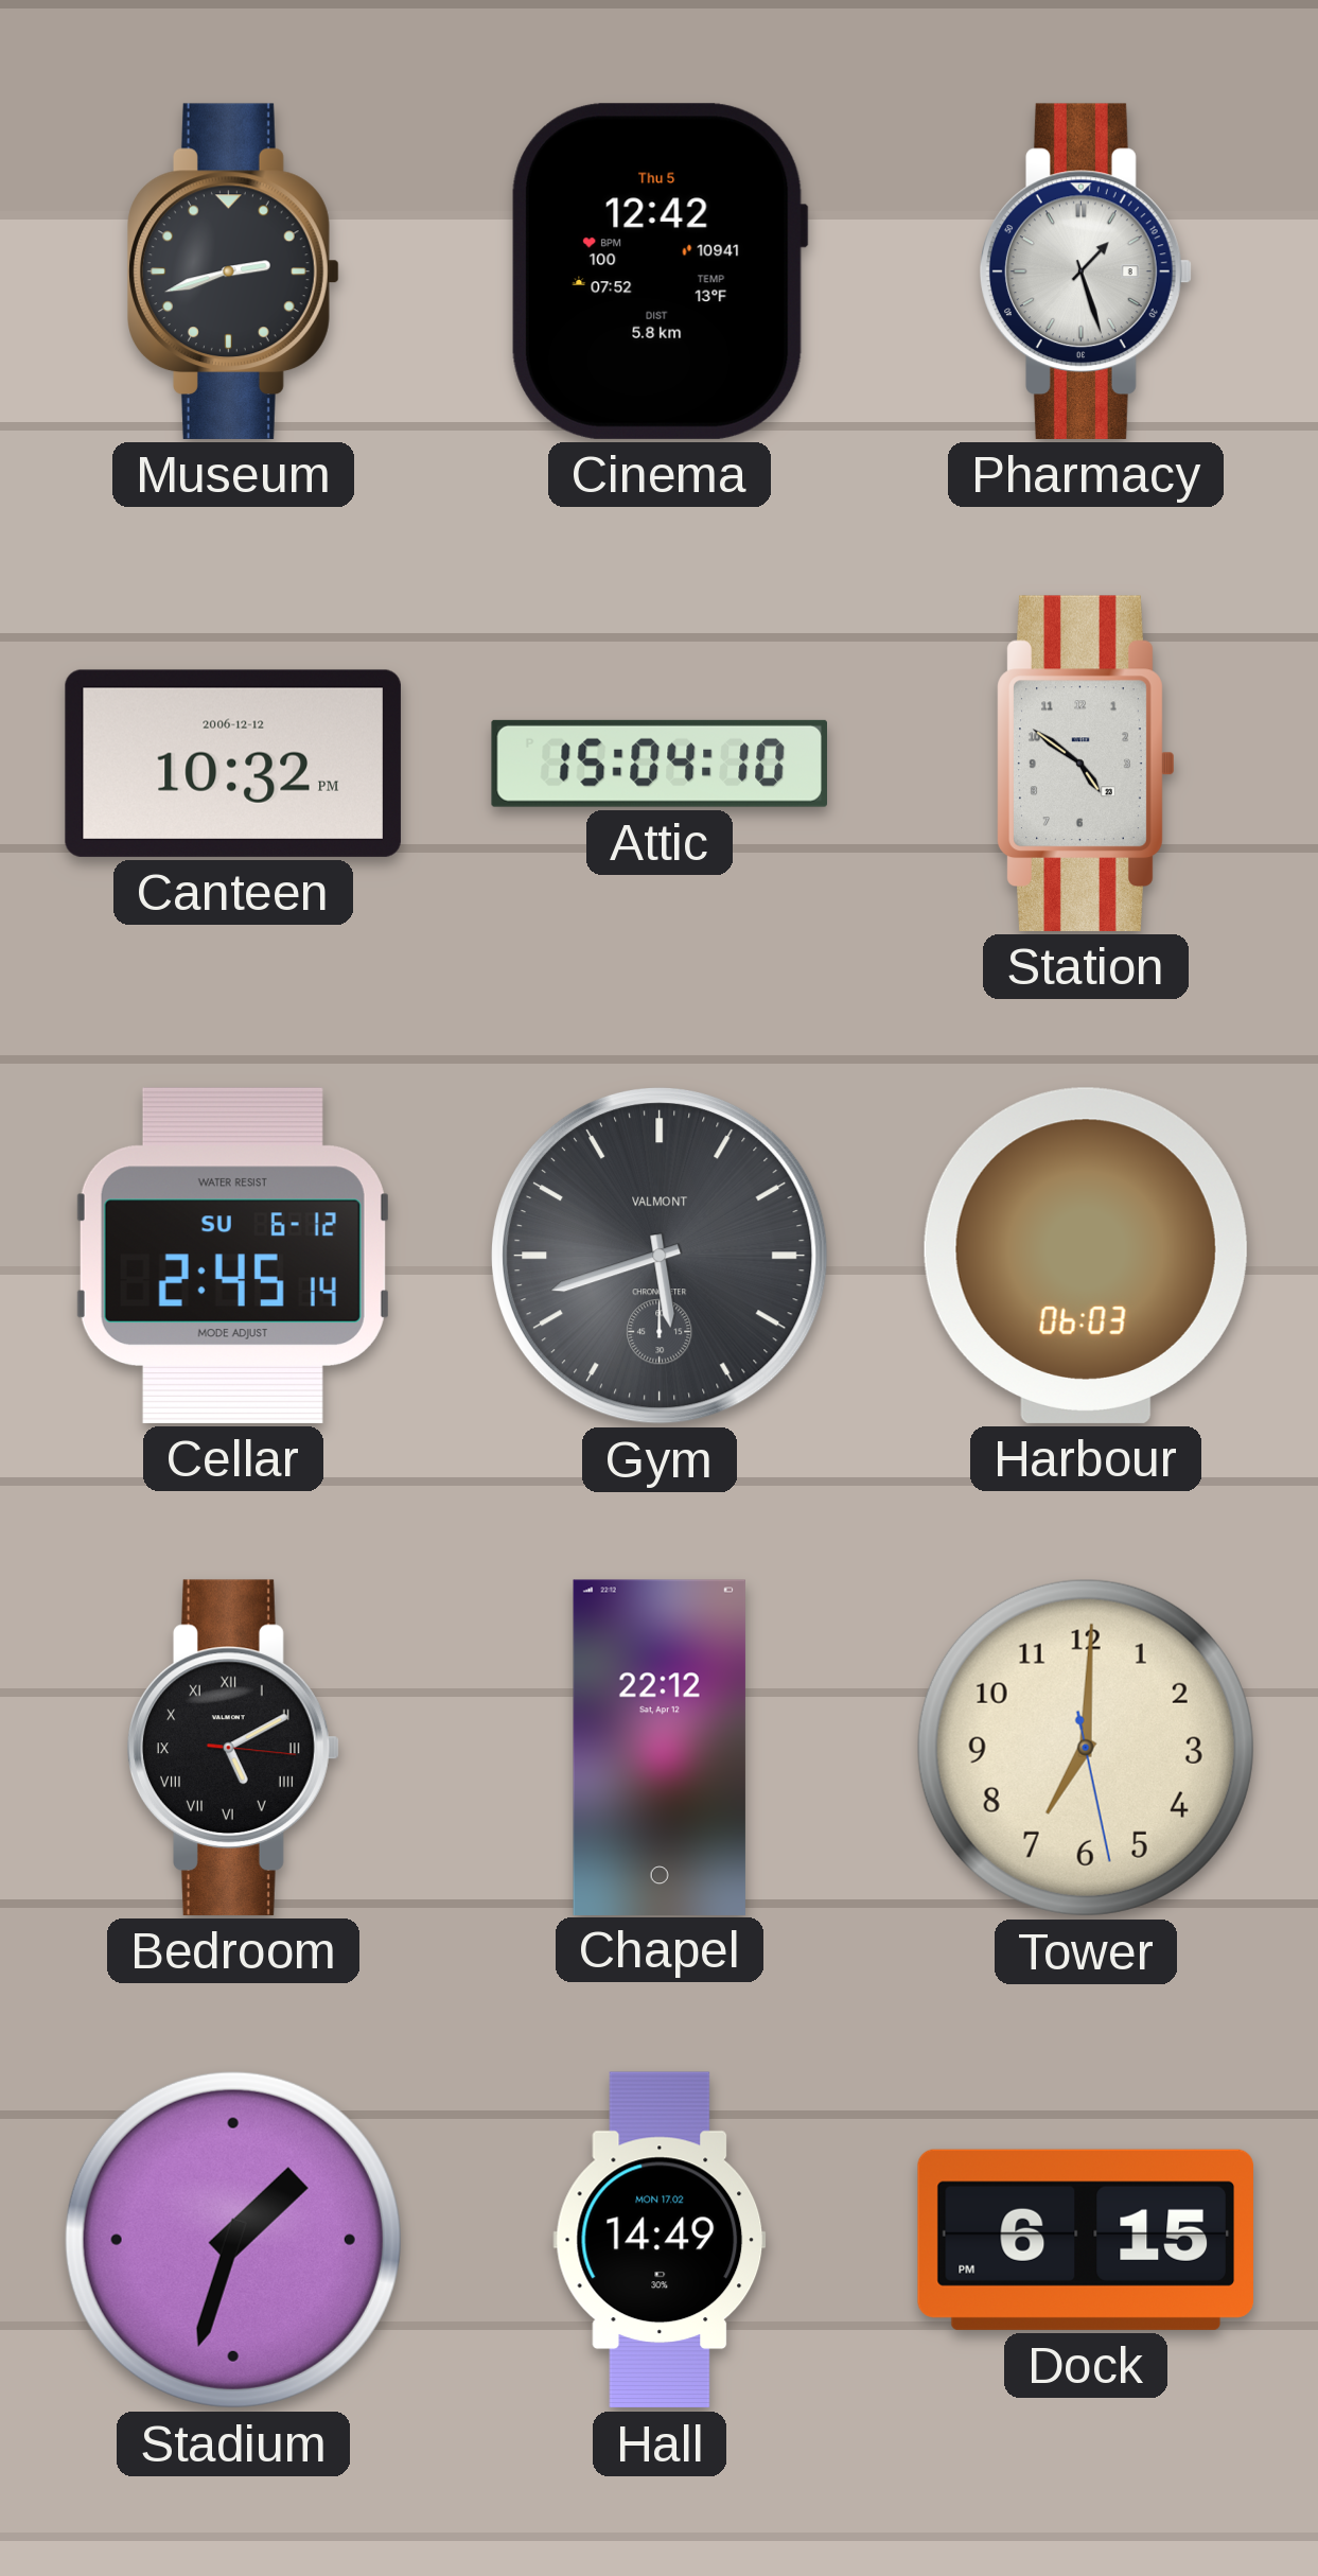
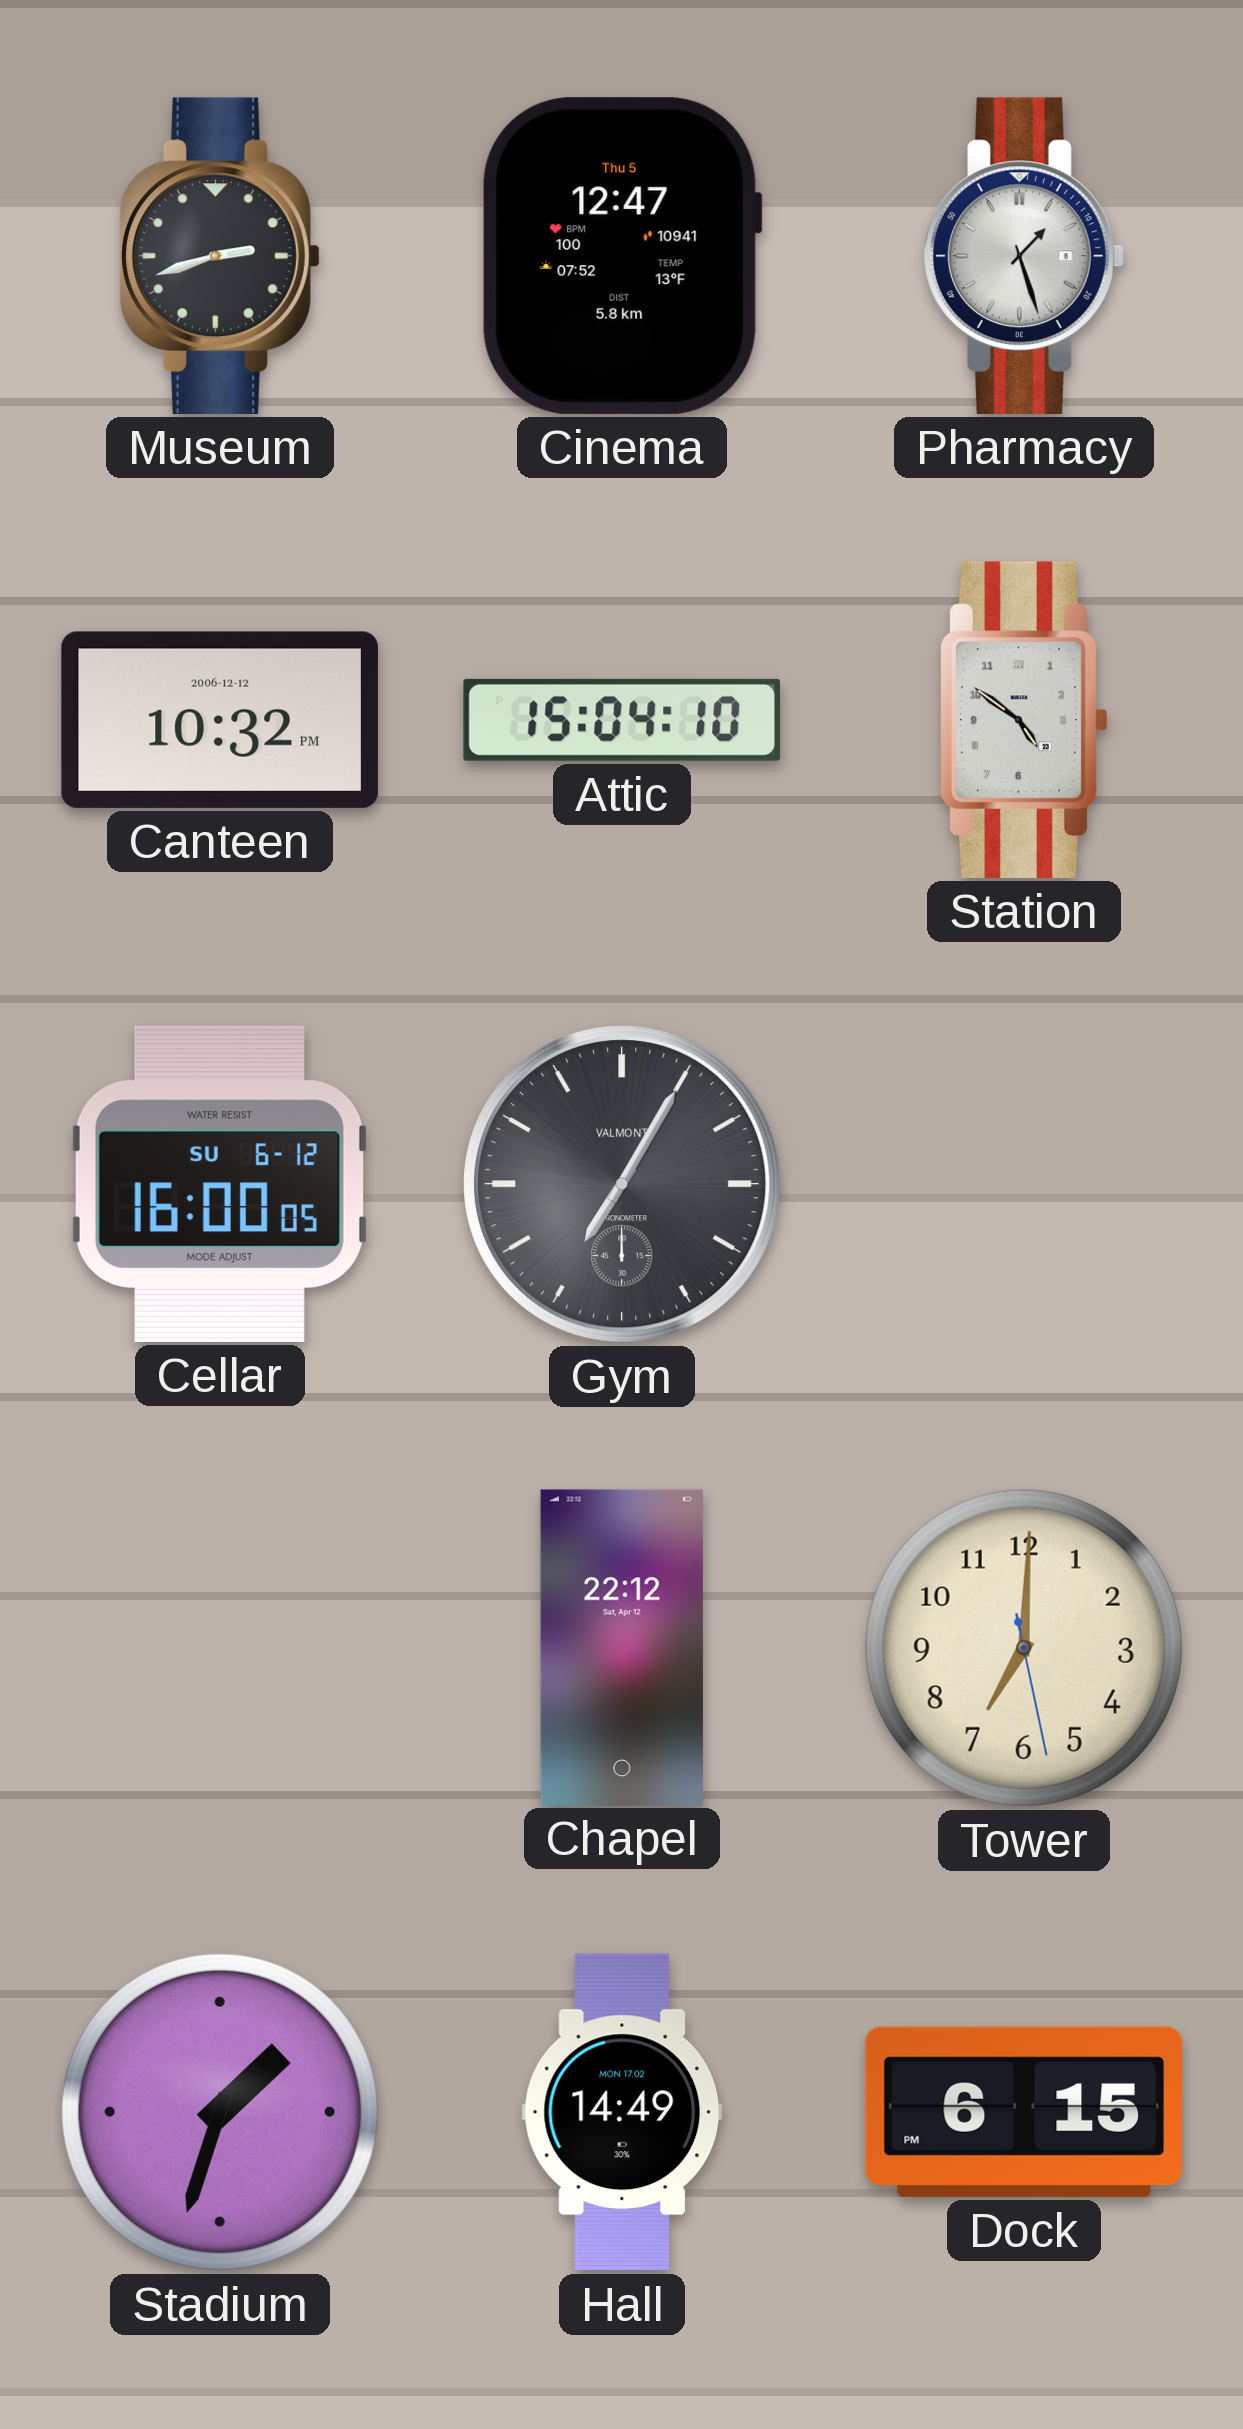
Cinema: 12:42 -> 12:47
Cellar: 2:45 -> 16:00
Gym: 5:42 -> 7:05
Harbour: 06:03 -> none
Bedroom: 5:10 -> none
